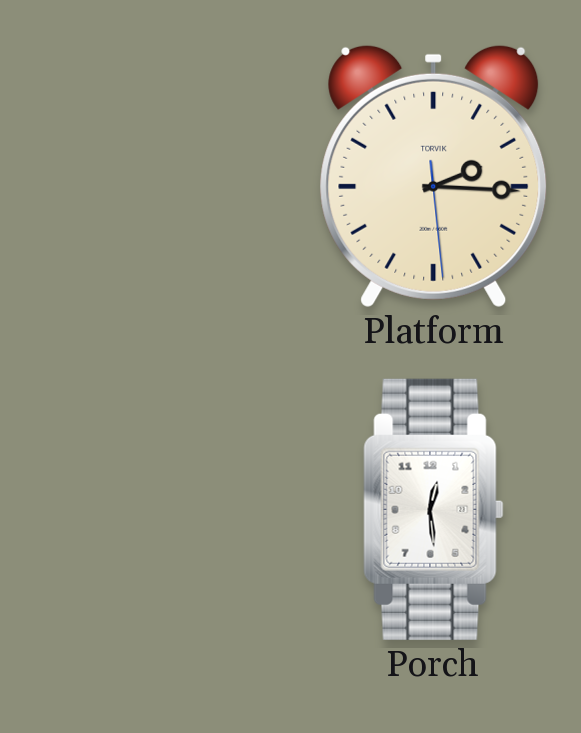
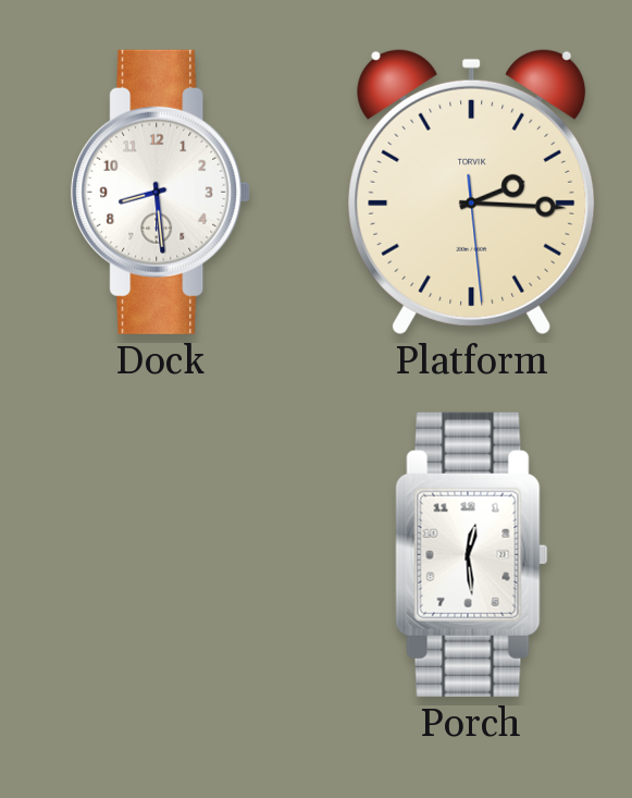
Dock: none -> 8:29
